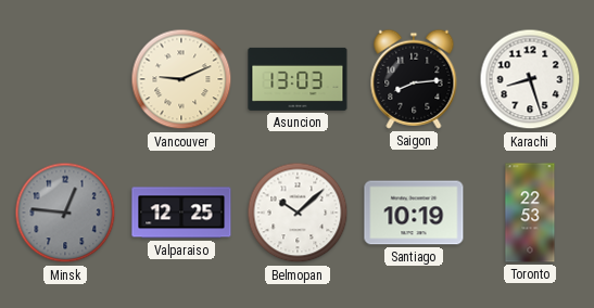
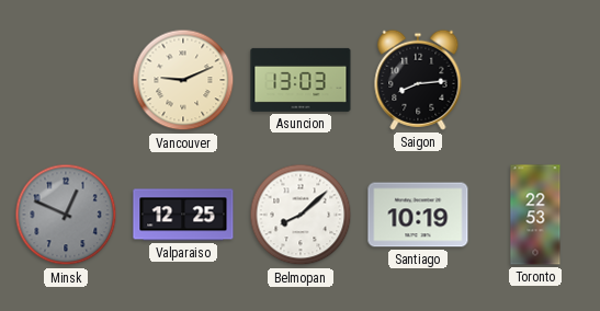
Karachi: 8:27 -> none
Minsk: 12:46 -> 12:49
Belmopan: 10:08 -> 8:08
